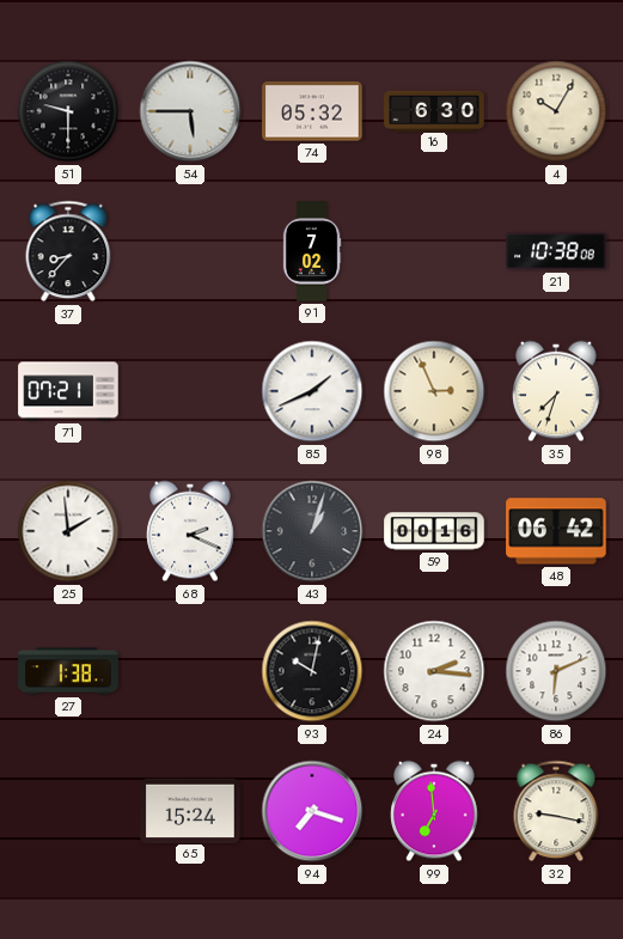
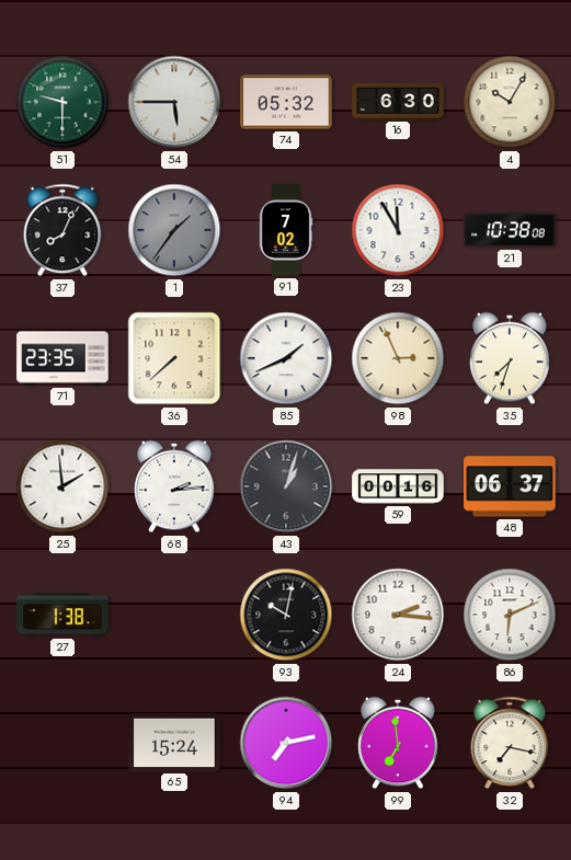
51 dial: black -> green
37: 8:37 -> 8:04
1: none -> 1:36
23: none -> 11:55
71: 07:21 -> 23:35
36: none -> 7:38
68: 2:19 -> 2:14
48: 06:42 -> 06:37
94: 7:18 -> 7:13
32: 9:17 -> 7:17
